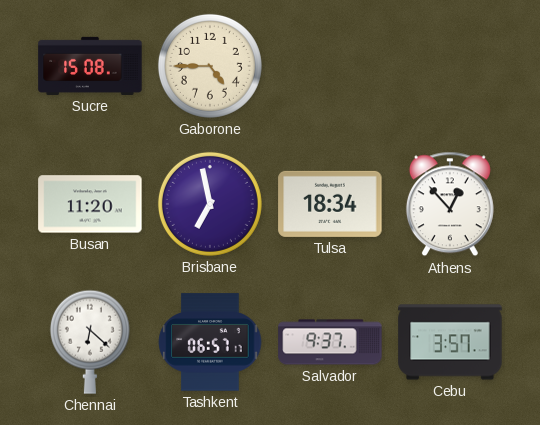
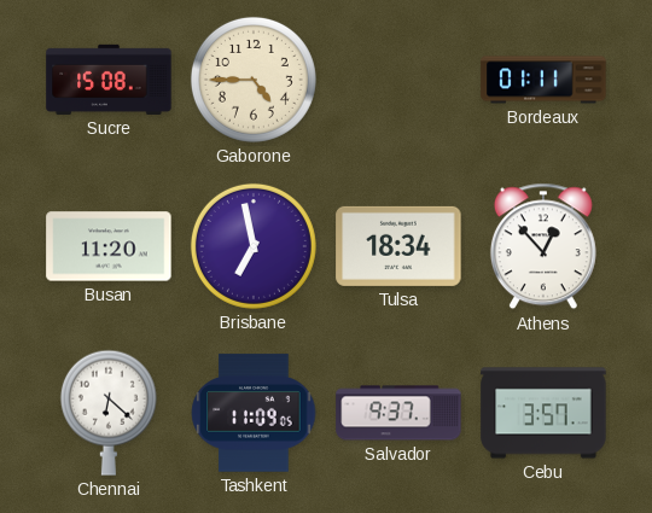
Bordeaux: none -> 01:11
Tashkent: 06:57 -> 11:09
